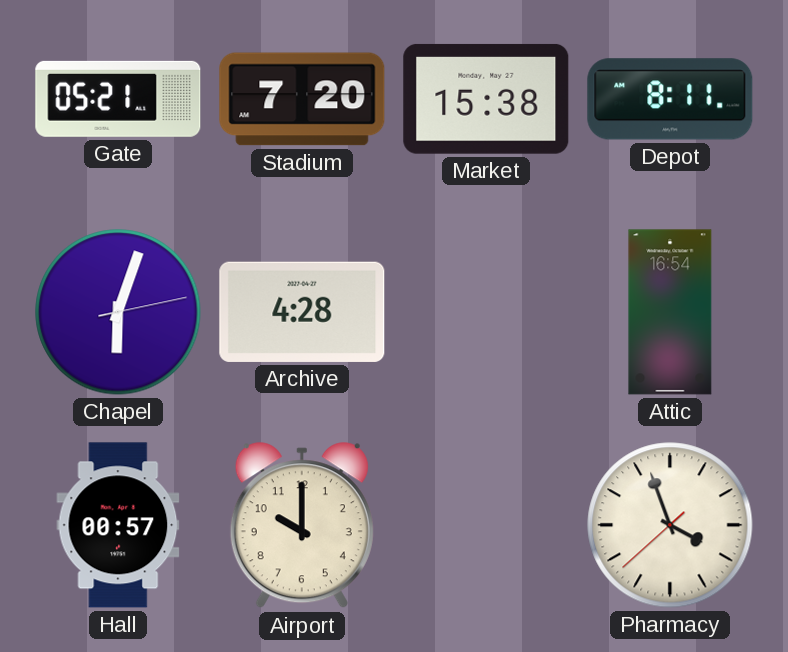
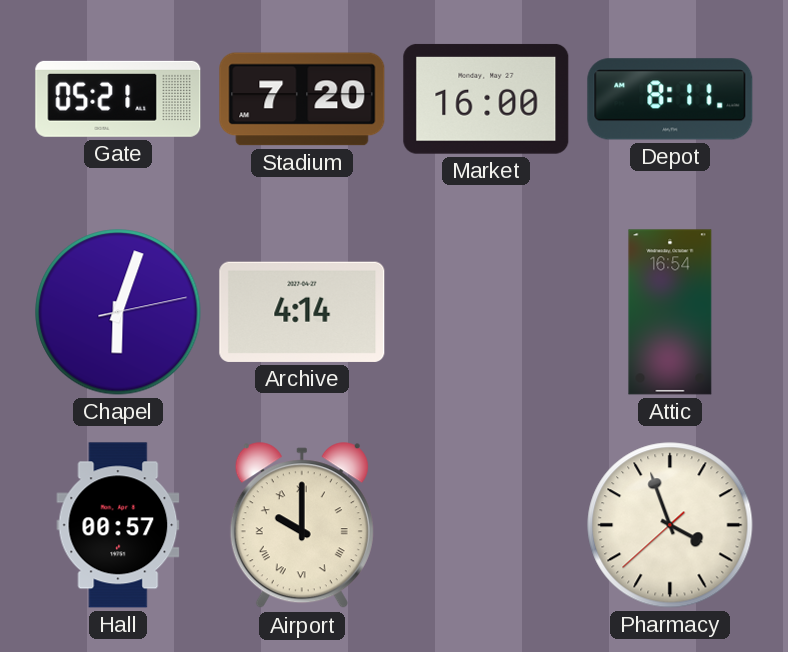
Market: 15:38 -> 16:00
Archive: 4:28 -> 4:14
Airport numerals: Arabic -> Roman
